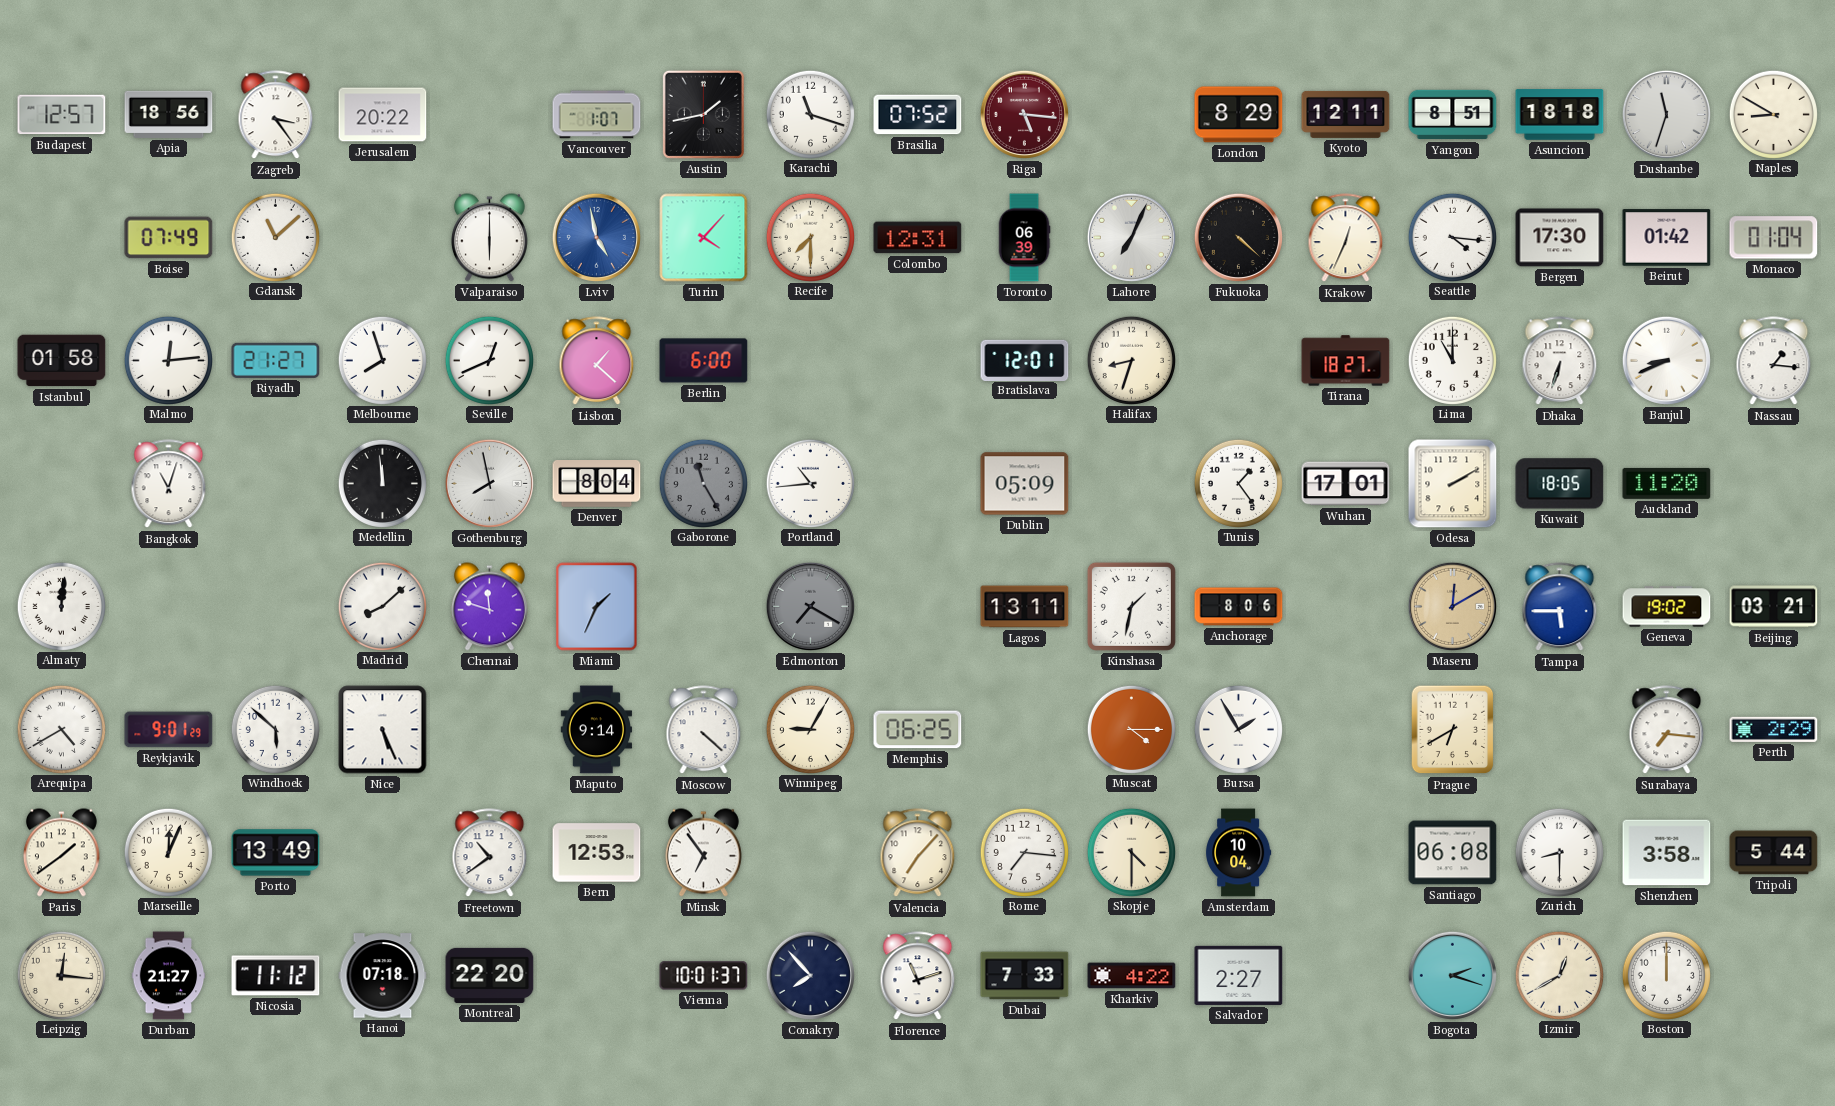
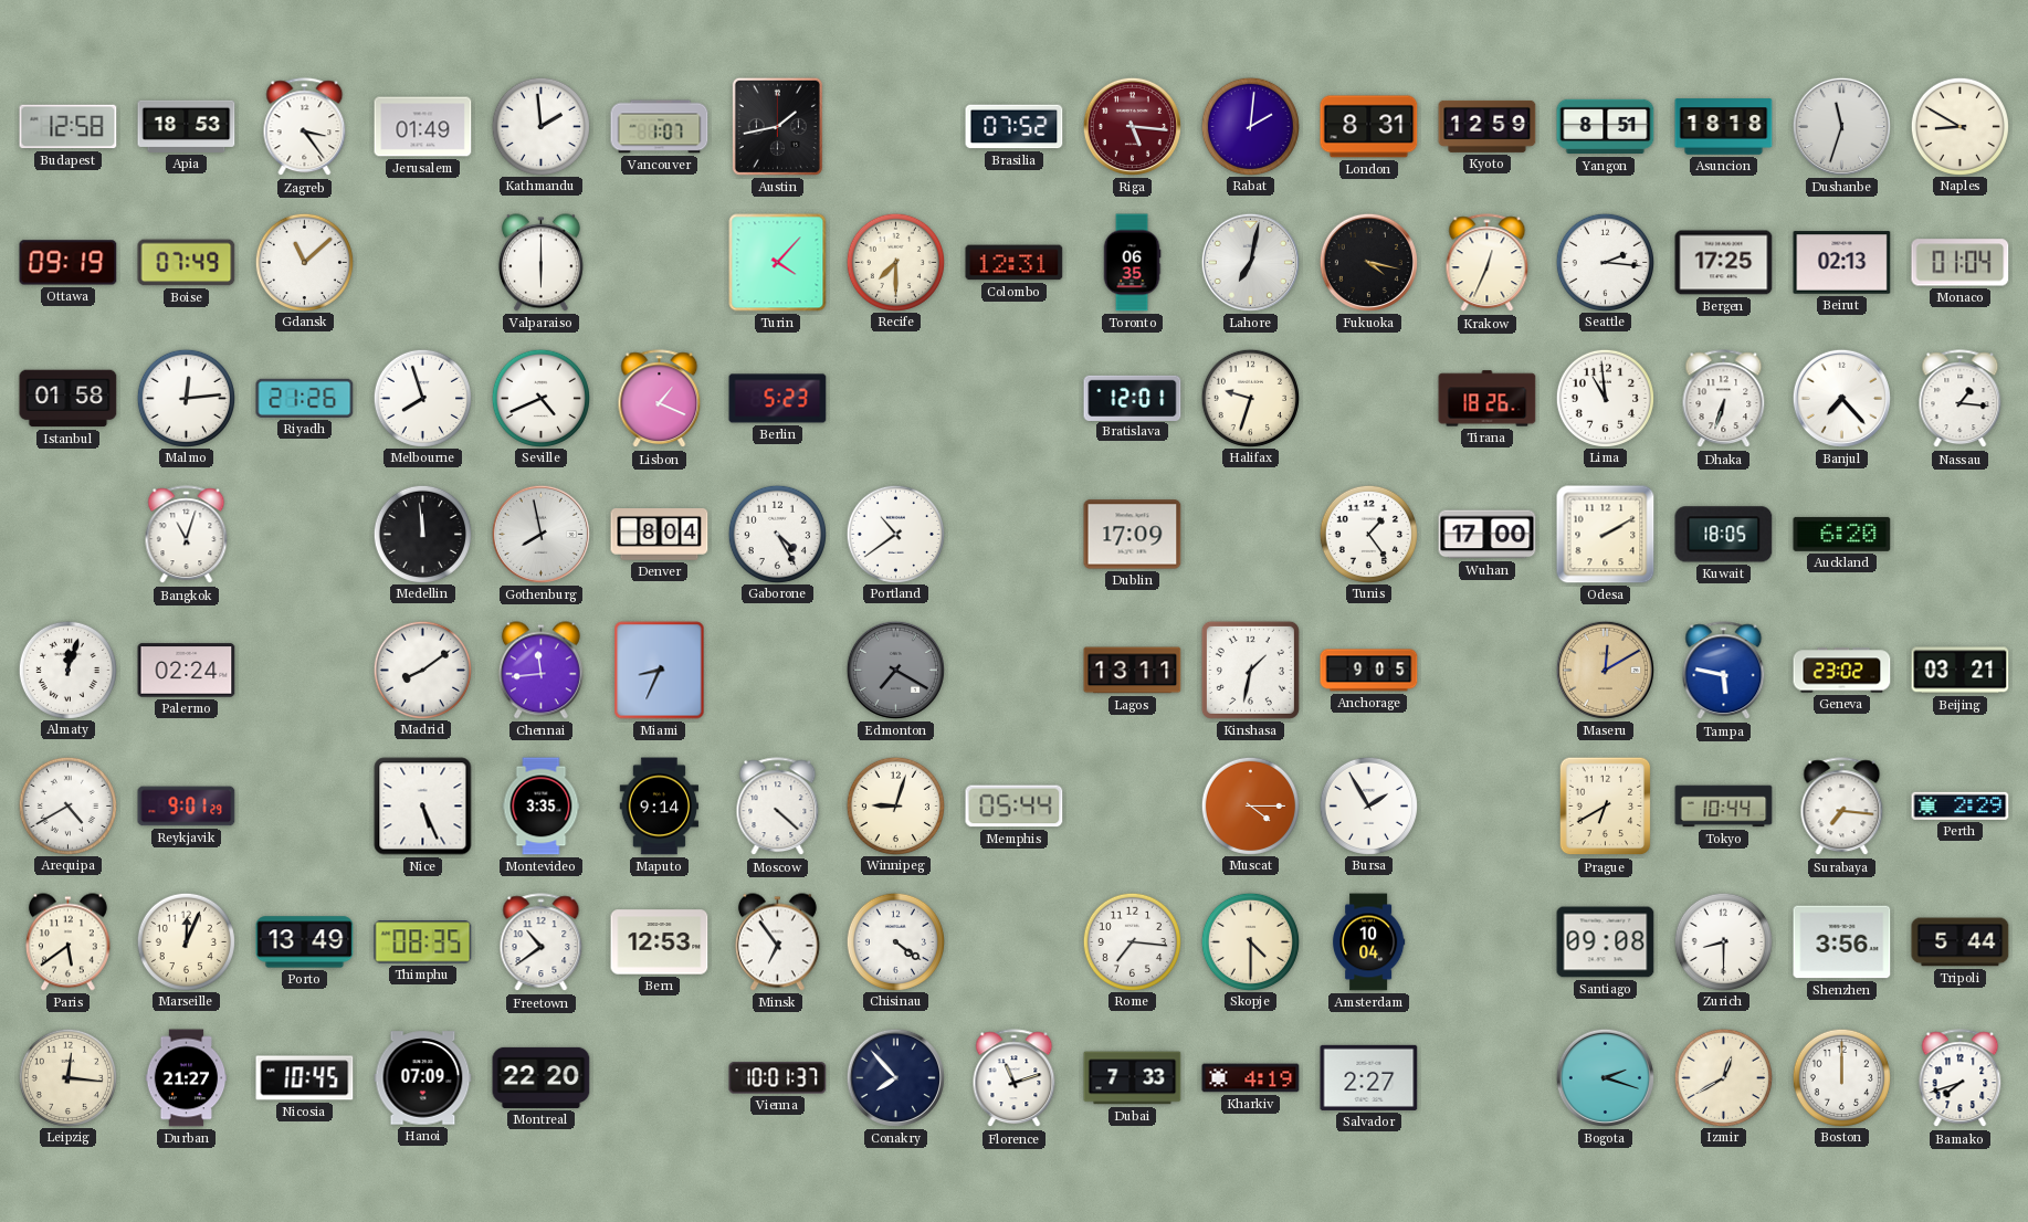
Budapest: 12:57 -> 12:58
Apia: 18:56 -> 18:53
Jerusalem: 20:22 -> 01:49
Kathmandu: none -> 1:59
Karachi: 11:18 -> none
Rabat: none -> 2:01
London: 8:29 -> 8:31
Kyoto: 12:11 -> 12:59
Ottawa: none -> 09:19
Lviv: 4:58 -> none
Toronto: 06:39 -> 06:35
Lahore: 7:04 -> 7:02
Fukuoka: 4:22 -> 4:17
Seattle: 4:16 -> 2:16
Bergen: 17:30 -> 17:25
Beirut: 01:42 -> 02:13
Riyadh: 21:27 -> 21:26
Seville: 12:41 -> 4:41
Lisbon: 1:22 -> 1:19
Berlin: 6:00 -> 5:23
Halifax: 8:33 -> 9:33
Tirana: 18:27 -> 18:26
Lima: 11:00 -> 10:59
Banjul: 8:41 -> 7:23
Gaborone: 11:25 -> 4:25
Gaborone dial: grey -> white
Portland: 10:44 -> 10:39
Dublin: 05:09 -> 17:09
Wuhan: 17:01 -> 17:00
Auckland: 11:20 -> 6:20
Almaty: 12:01 -> 12:03
Palermo: none -> 02:24
Madrid: 8:08 -> 8:09
Chennai: 11:48 -> 11:44
Miami: 1:34 -> 8:34
Anchorage: 8:06 -> 9:05
Tampa: 5:45 -> 5:47
Geneva: 19:02 -> 23:02
Windhoek: 5:52 -> none
Montevideo: none -> 3:35
Winnipeg: 9:05 -> 9:03
Memphis: 06:25 -> 05:44
Tokyo: none -> 10:44
Paris: 1:39 -> 5:39
Thimphu: none -> 08:35
Chisinau: none -> 4:21
Valencia: 7:07 -> none
Santiago: 06:08 -> 09:08
Shenzhen: 3:58 -> 3:56
Nicosia: 11:12 -> 10:45
Hanoi: 07:18 -> 07:09
Kharkiv: 4:22 -> 4:19
Bamako: none -> 7:42
